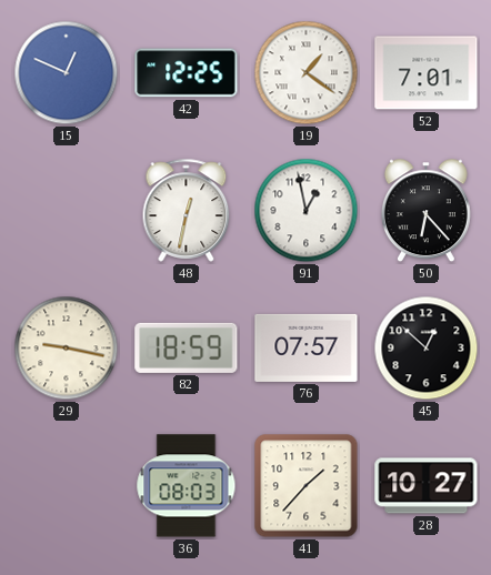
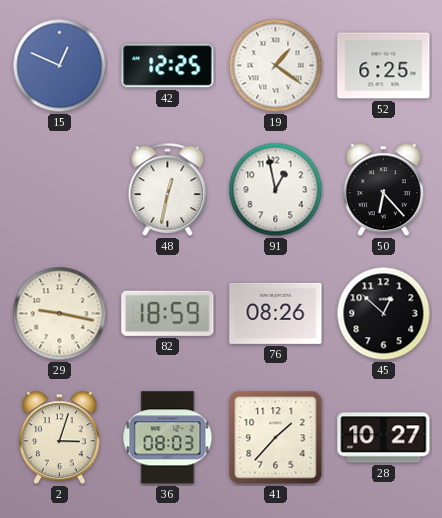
52: 7:01 -> 6:25
76: 07:57 -> 08:26
2: none -> 3:03
